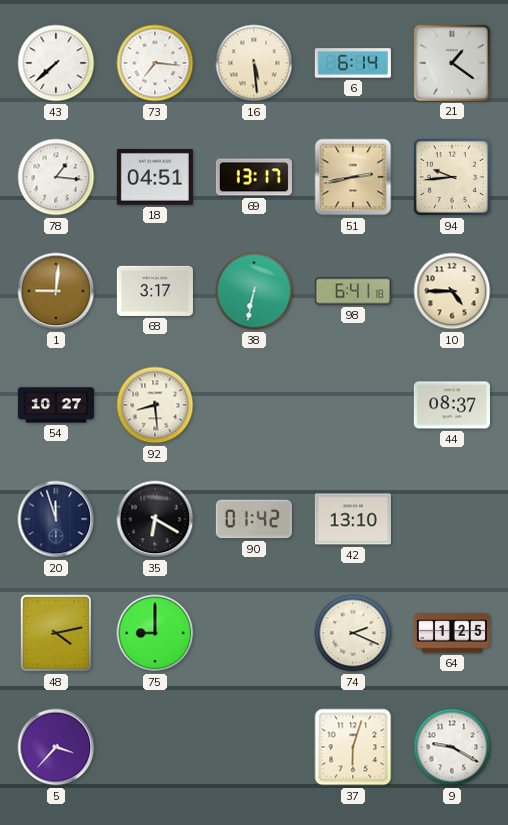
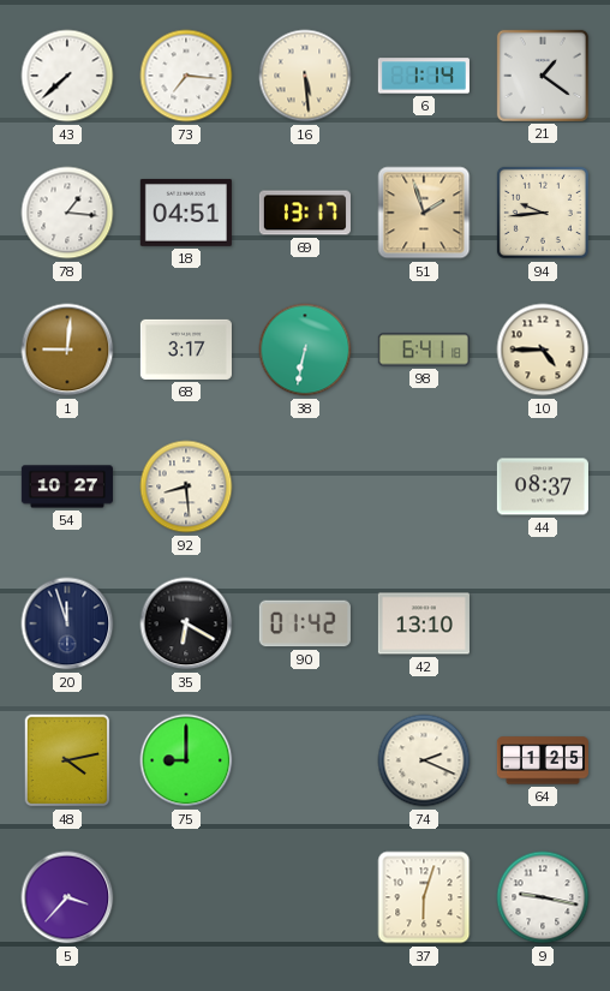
6: 6:14 -> 1:14
51: 2:43 -> 1:57
9: 9:20 -> 9:17
